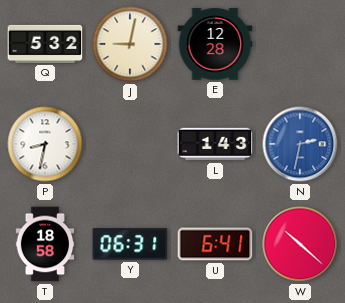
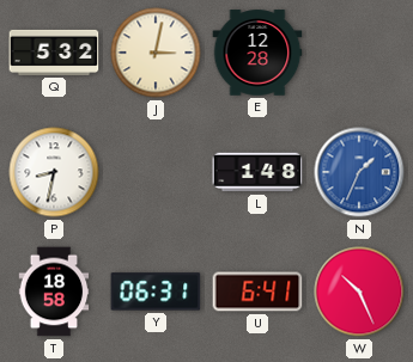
J: 9:02 -> 3:02
L: 1:43 -> 1:48
N: 2:32 -> 1:34
W: 10:22 -> 10:26
